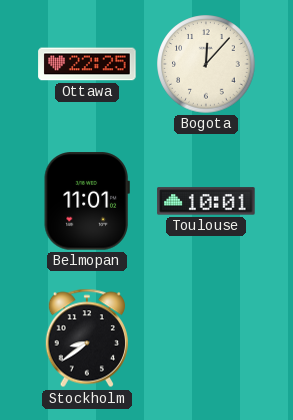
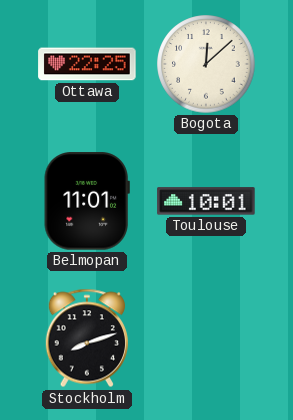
Bogota: 12:07 -> 12:08
Stockholm: 8:39 -> 8:12
